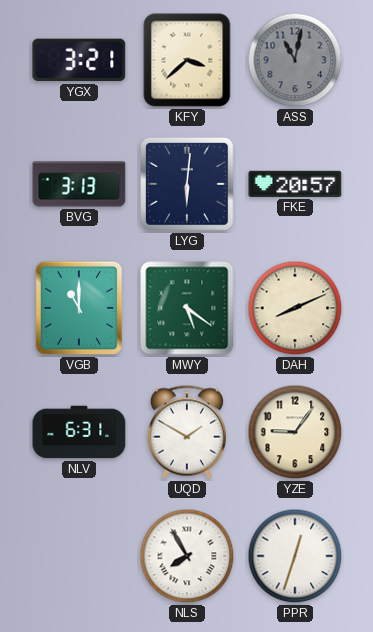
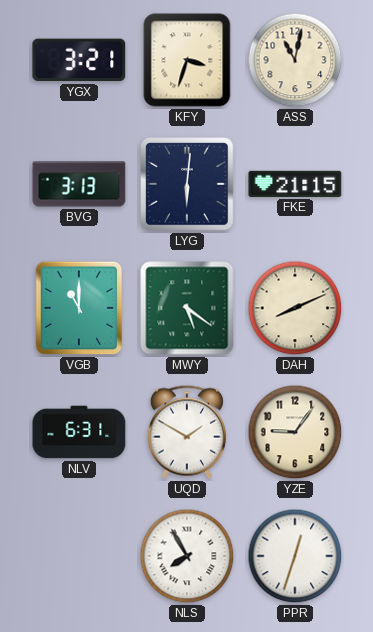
KFY: 3:38 -> 3:33
ASS dial: grey -> cream
FKE: 20:57 -> 21:15
